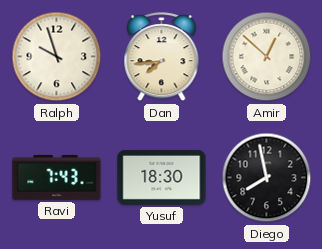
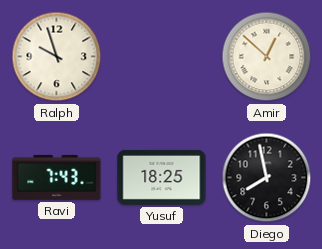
Dan: 7:44 -> none
Yusuf: 18:30 -> 18:25
